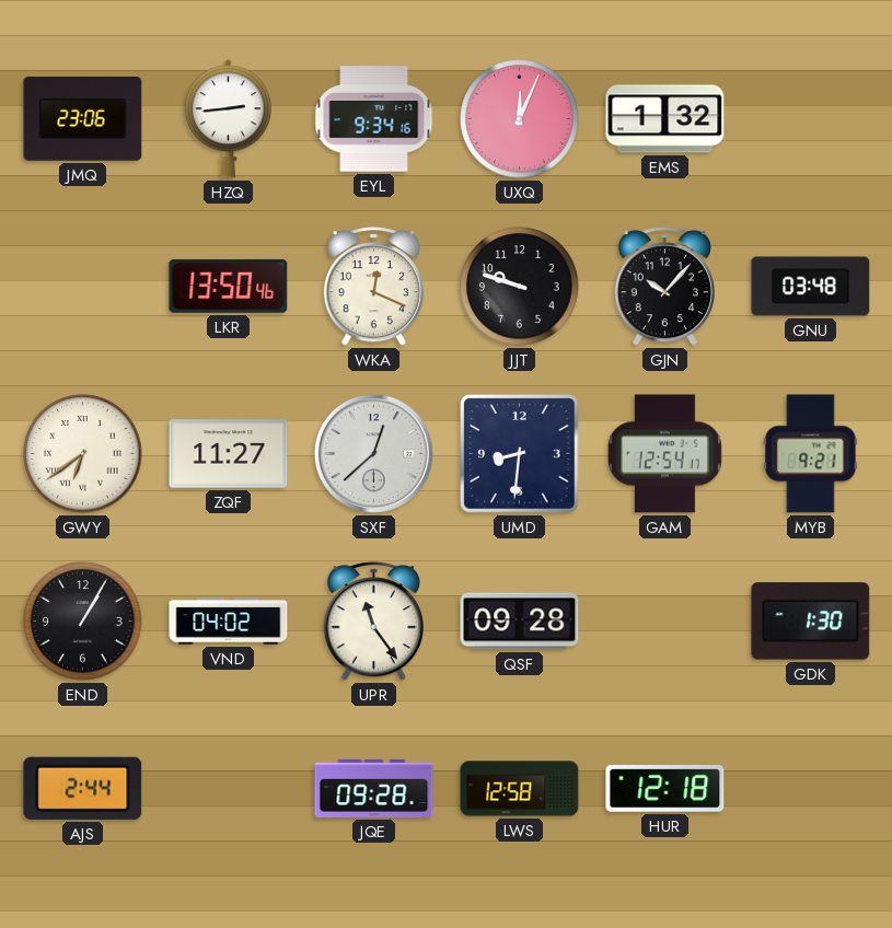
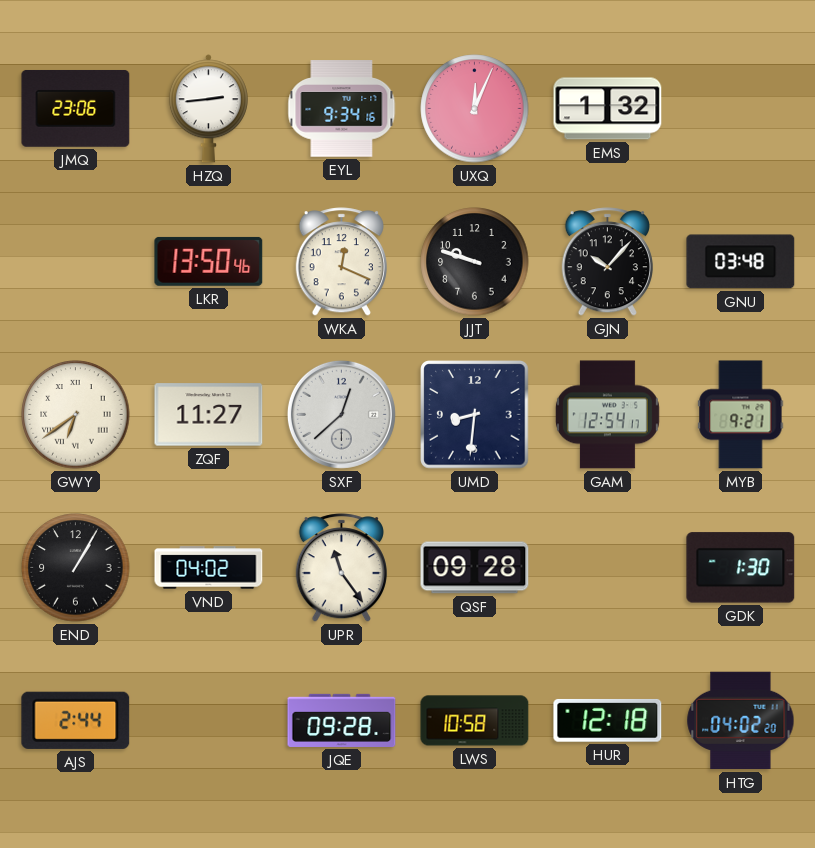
LWS: 12:58 -> 10:58
HTG: none -> 04:02
